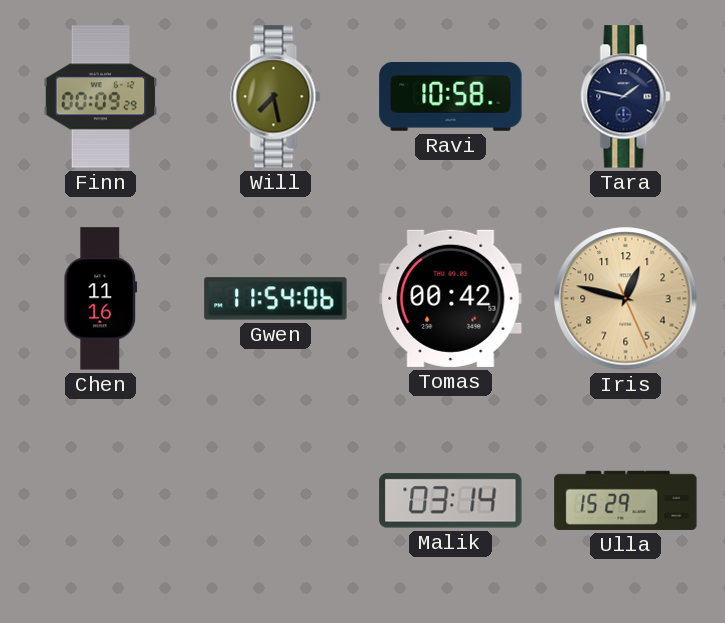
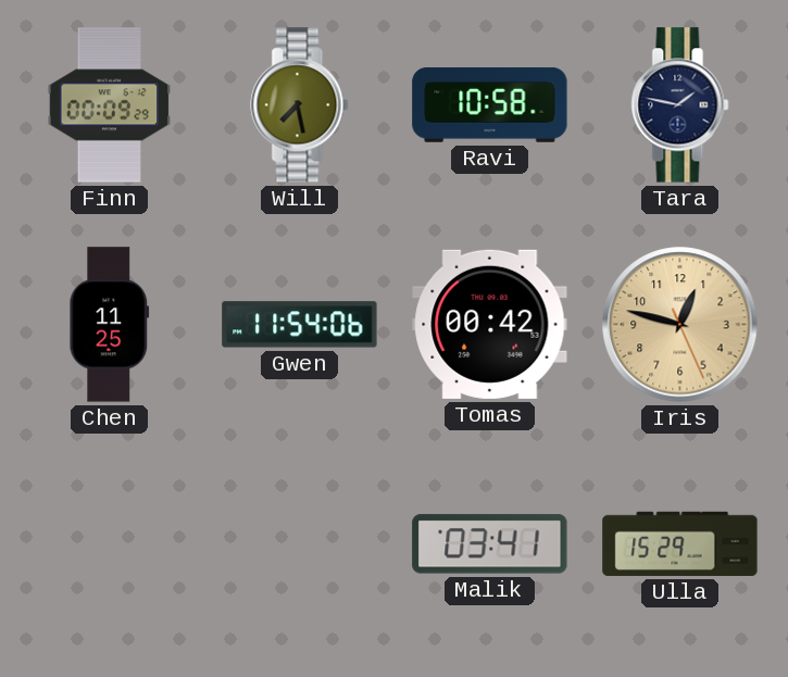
Chen: 11:16 -> 11:25
Malik: 03:14 -> 03:41
